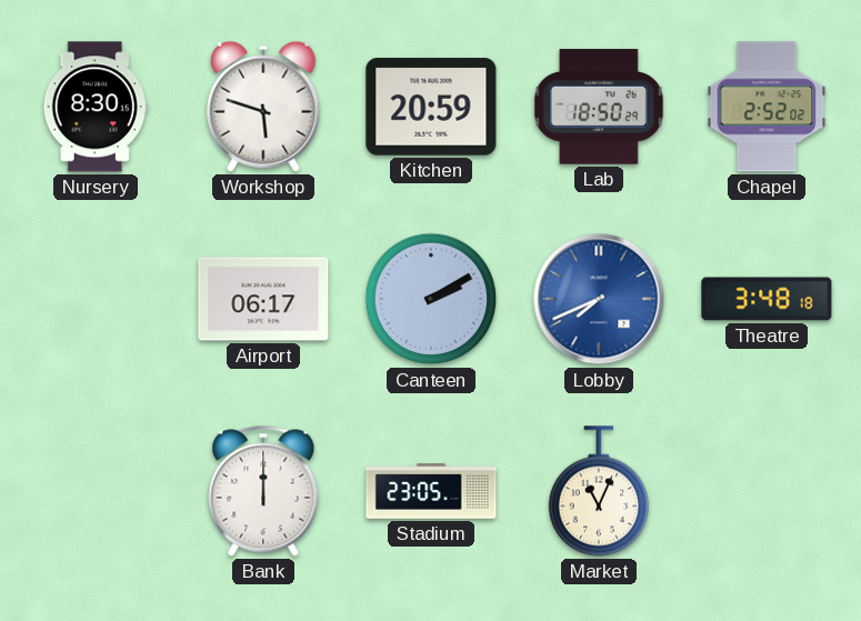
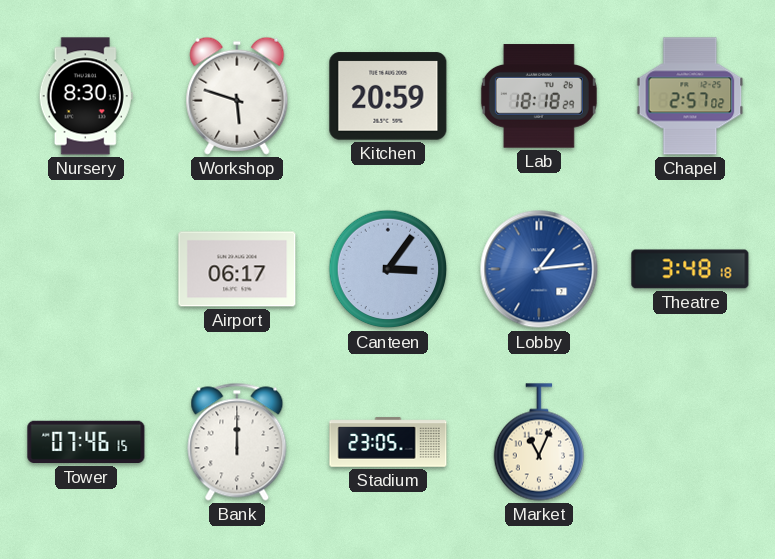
Lab: 18:50 -> 18:18
Chapel: 2:52 -> 2:57
Canteen: 2:10 -> 3:06
Lobby: 7:41 -> 1:14
Tower: none -> 07:46
